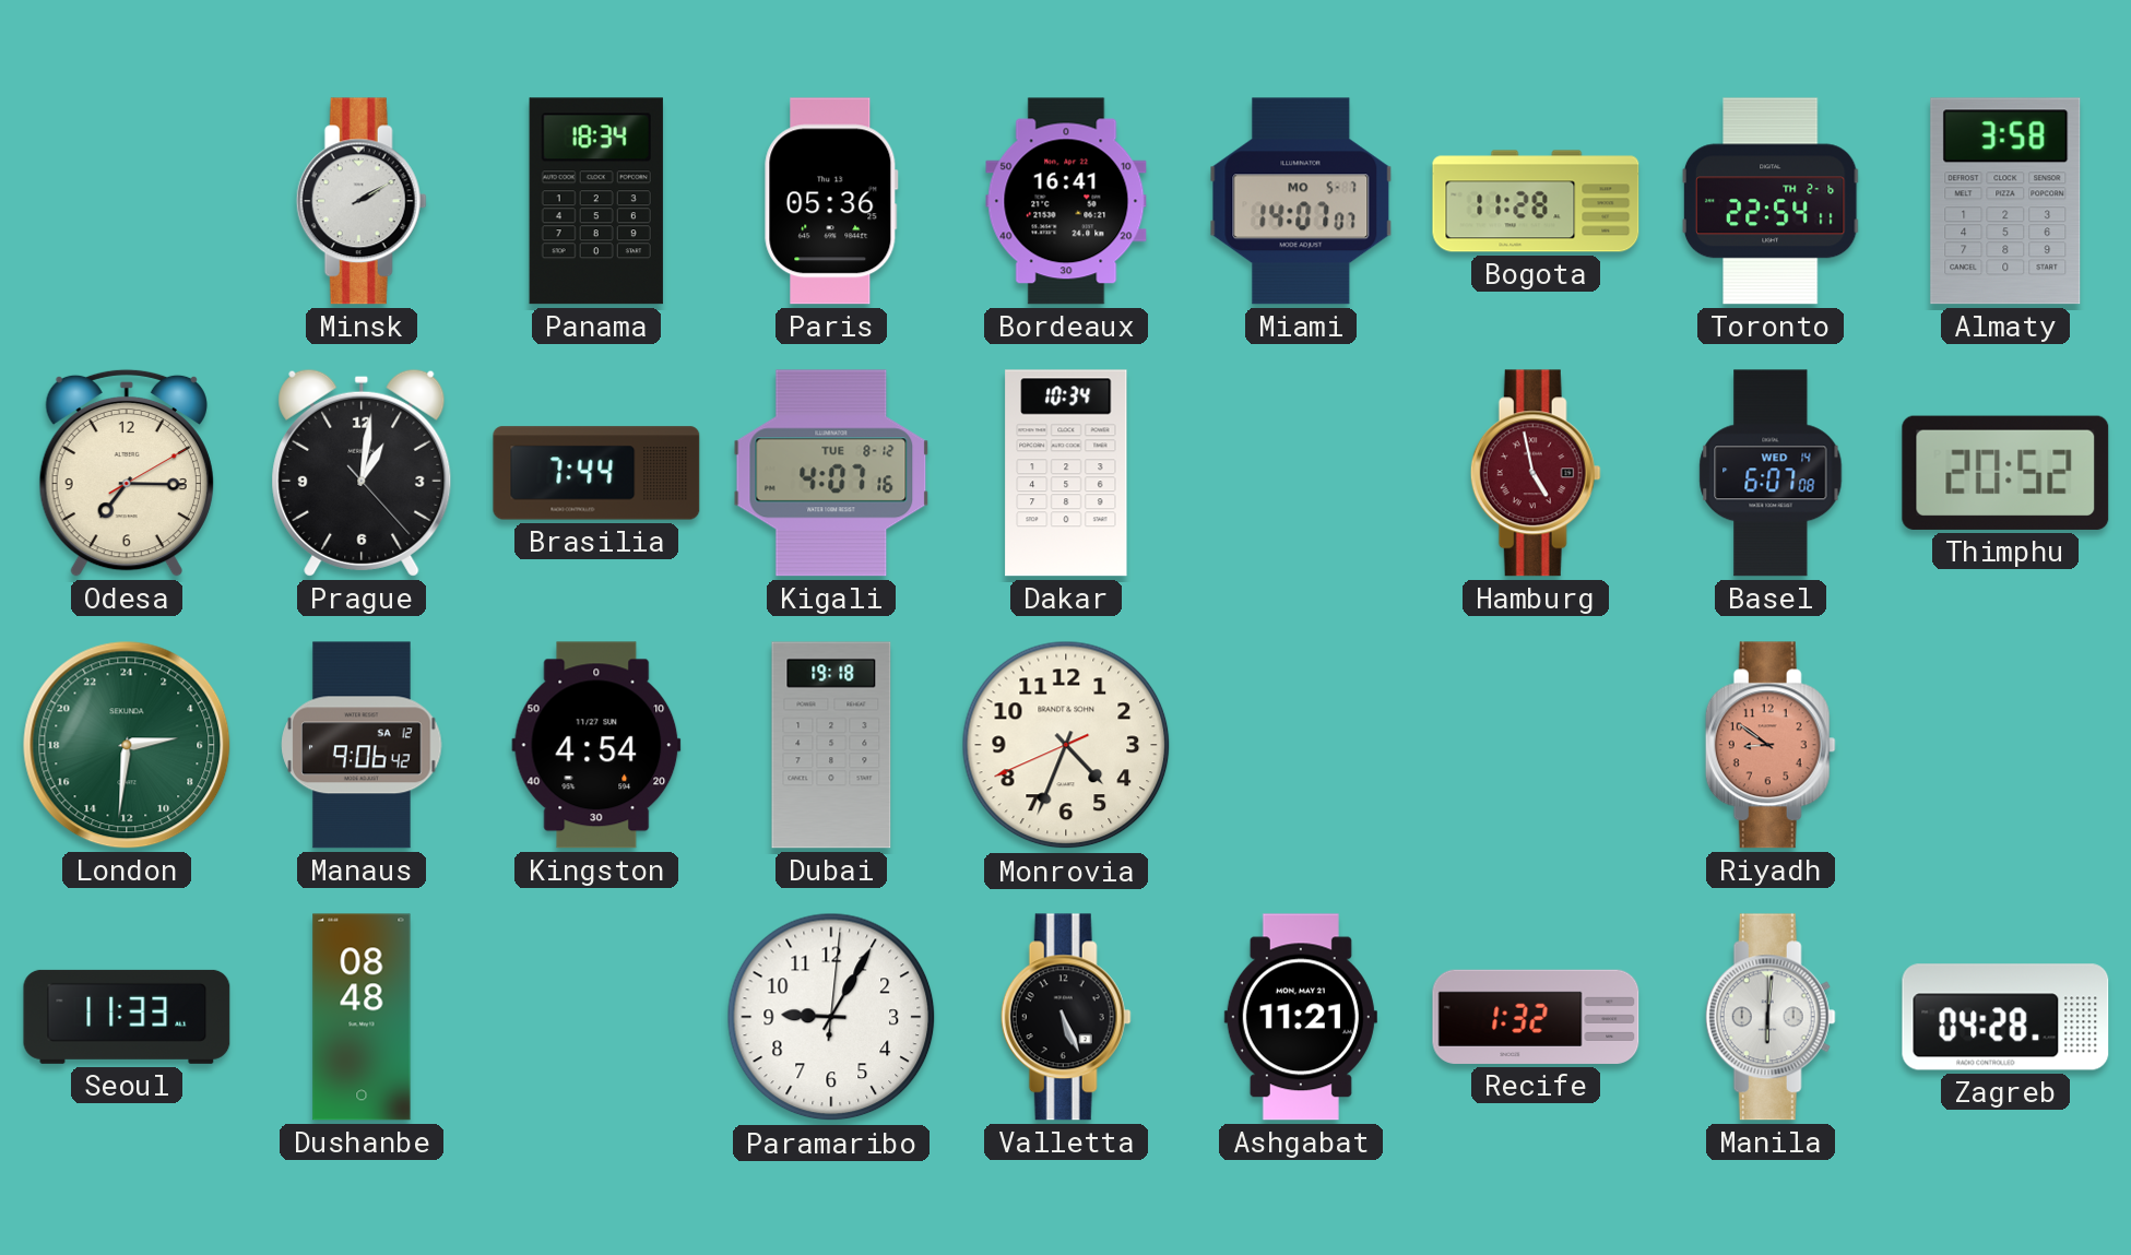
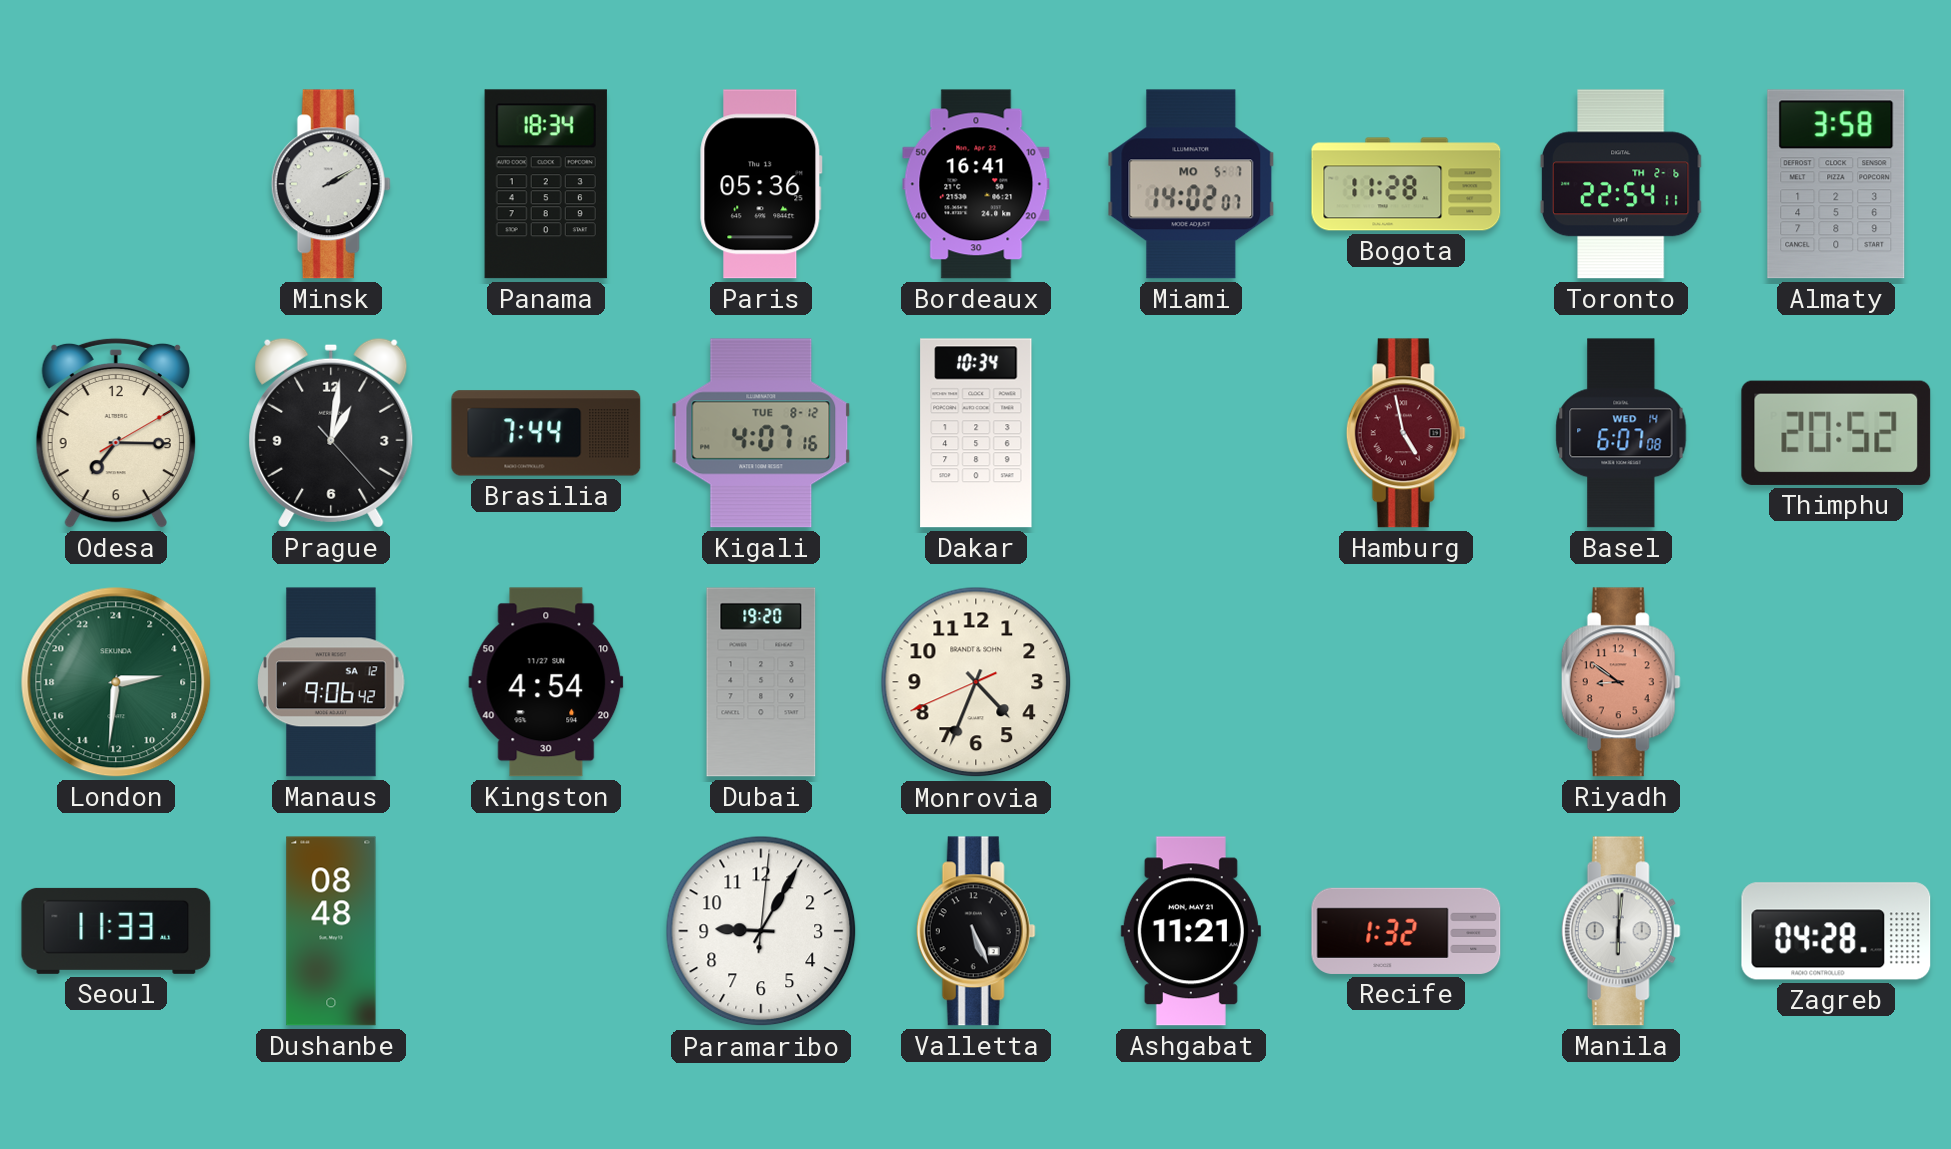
Miami: 14:07 -> 14:02
Dubai: 19:18 -> 19:20
